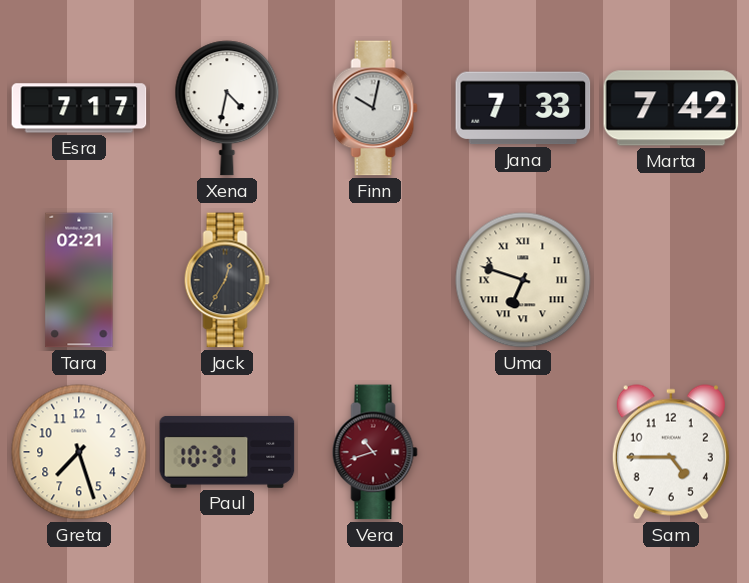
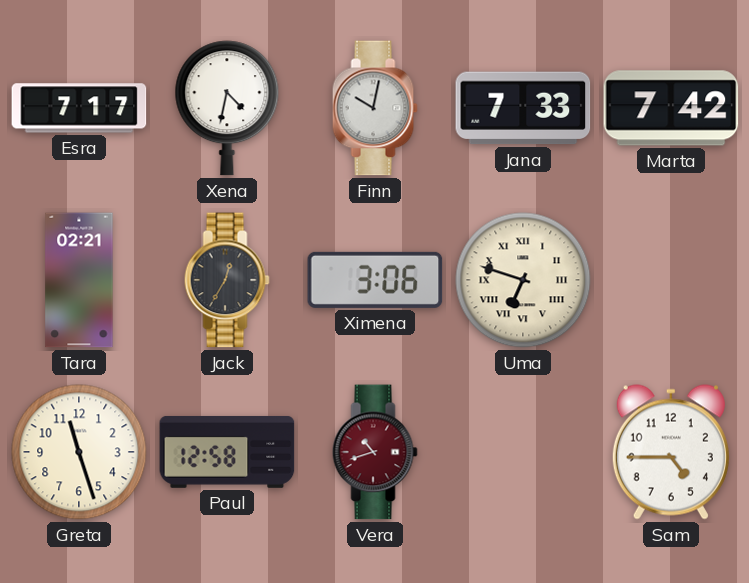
Ximena: none -> 3:06
Greta: 7:27 -> 11:27
Paul: 10:31 -> 12:58
